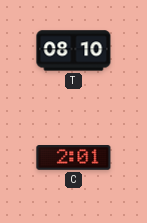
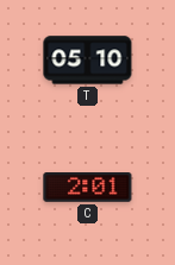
T: 08:10 -> 05:10
